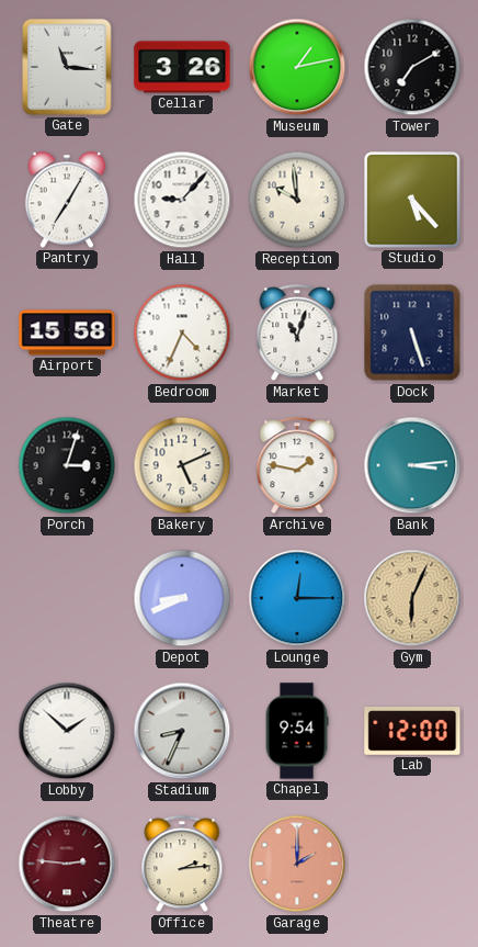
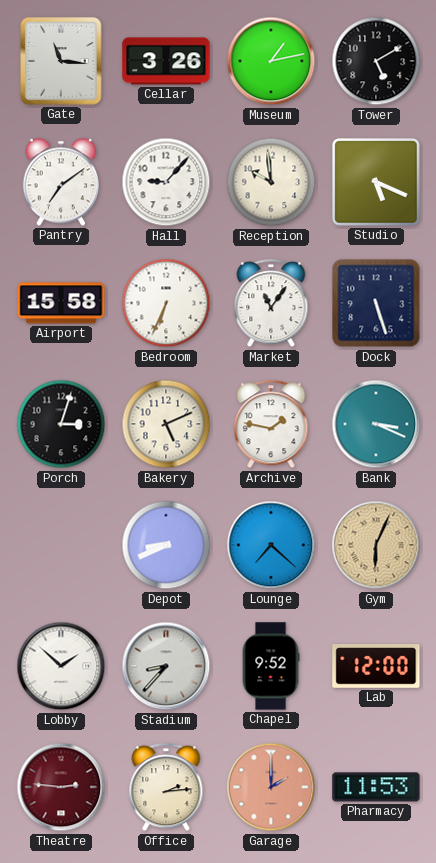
Tower: 7:10 -> 5:10
Pantry: 7:05 -> 7:09
Studio: 5:23 -> 5:19
Bedroom: 4:34 -> 6:34
Market: 11:03 -> 11:06
Bank: 3:14 -> 3:19
Lounge: 12:15 -> 7:22
Stadium: 8:34 -> 8:37
Chapel: 9:54 -> 9:52
Pharmacy: none -> 11:53
